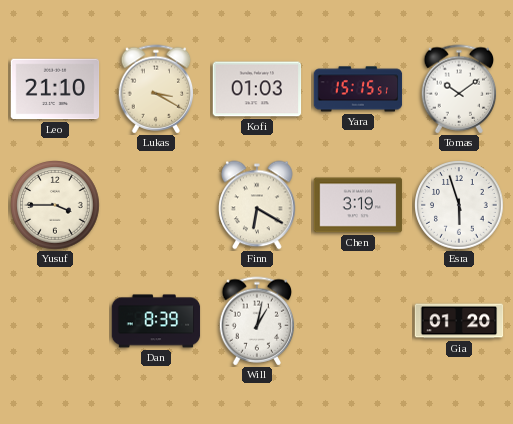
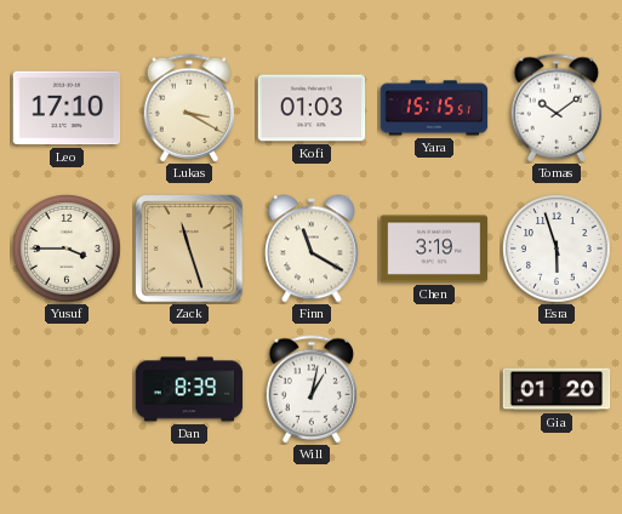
Leo: 21:10 -> 17:10
Zack: none -> 11:27
Finn: 6:20 -> 11:20
